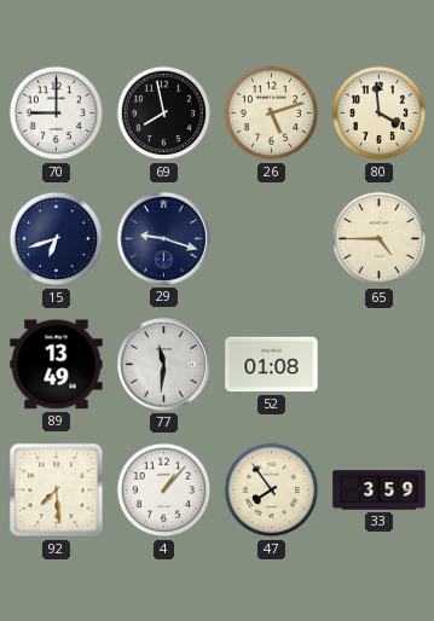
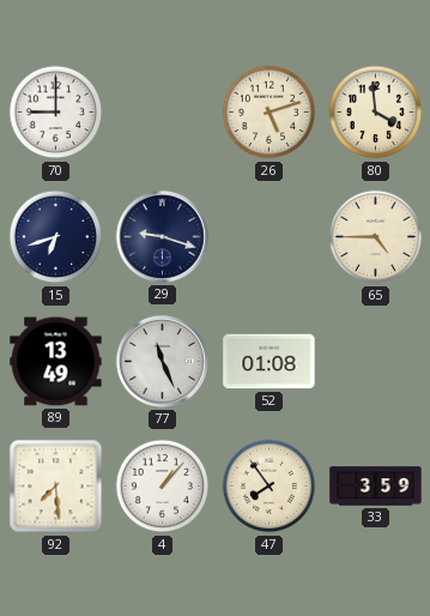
69: 7:58 -> none
77: 11:31 -> 11:26
